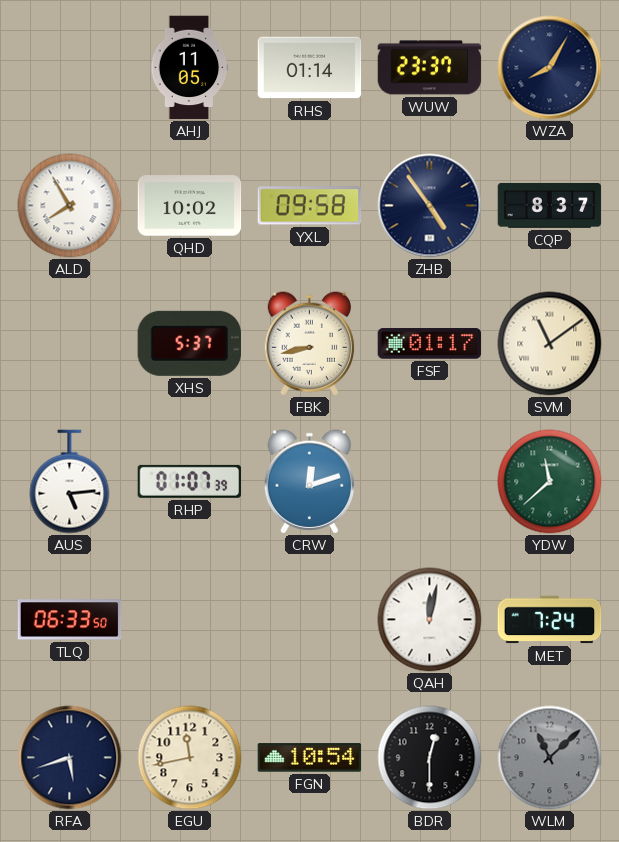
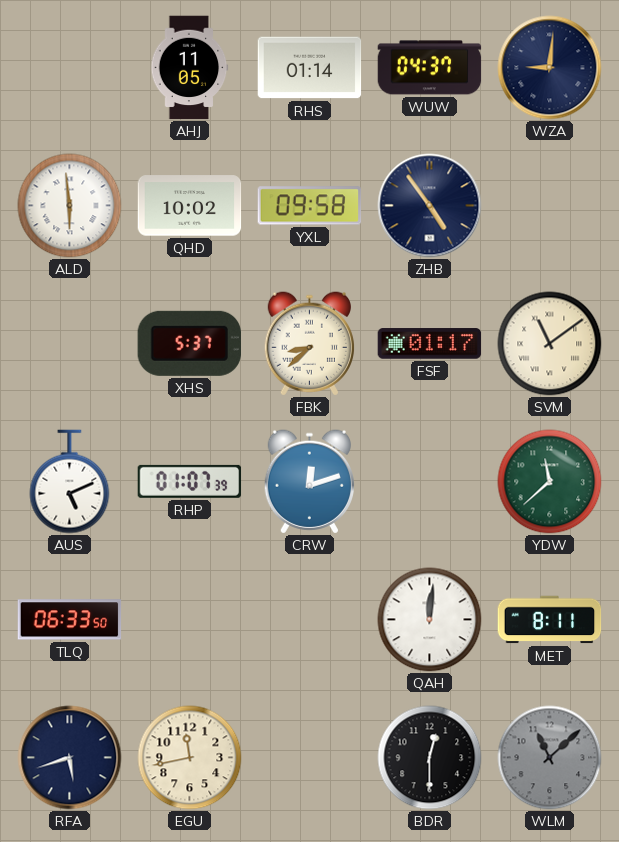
WUW: 23:37 -> 04:37
WZA: 8:05 -> 9:01
ALD: 7:55 -> 5:59
CQP: 8:37 -> none
FBK: 8:43 -> 8:38
AUS: 5:14 -> 5:11
QAH: 12:02 -> 12:01
MET: 7:24 -> 8:11
FGN: 10:54 -> none
